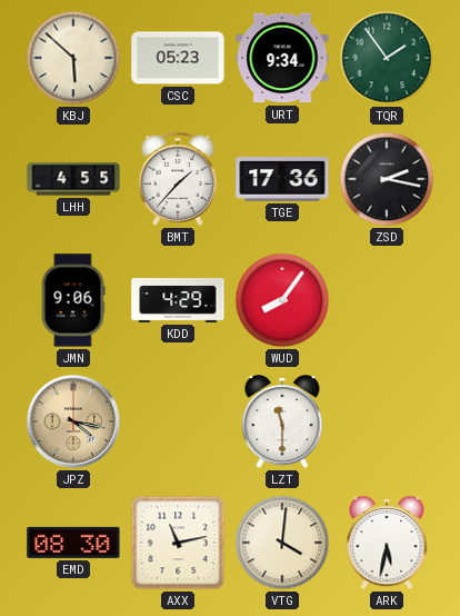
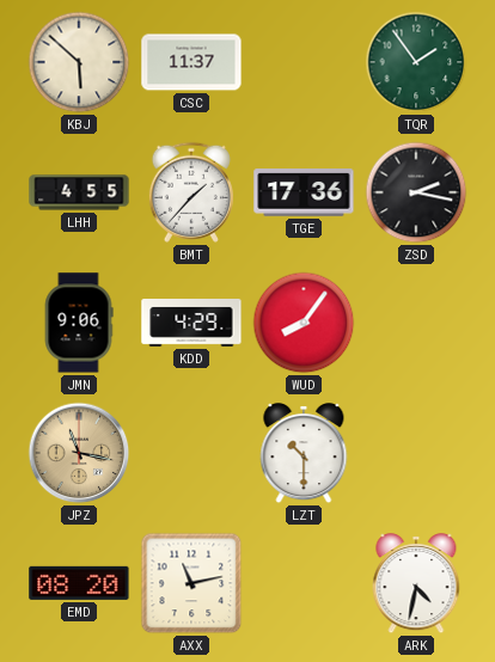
CSC: 05:23 -> 11:37
URT: 9:34 -> none
JPZ: 4:17 -> 11:17
LZT: 11:30 -> 10:30
EMD: 08:30 -> 08:20
VTG: 4:01 -> none
ARK: 5:32 -> 4:32
